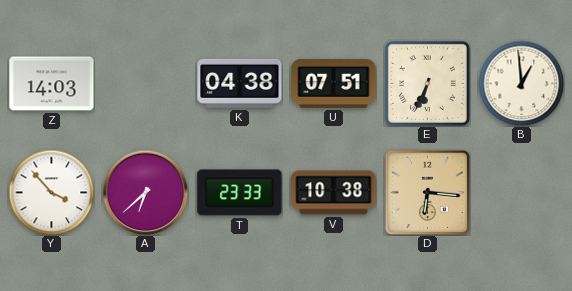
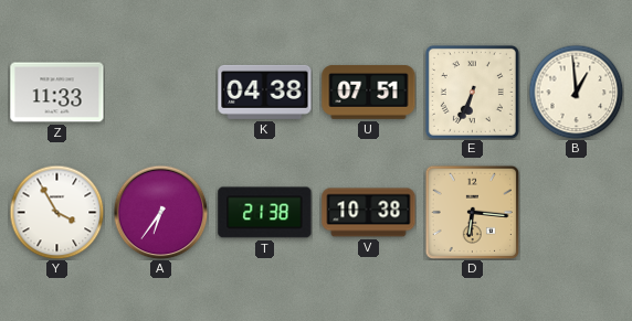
Z: 14:03 -> 11:33
Y: 3:53 -> 3:55
A: 6:38 -> 6:36
T: 23:33 -> 21:38
